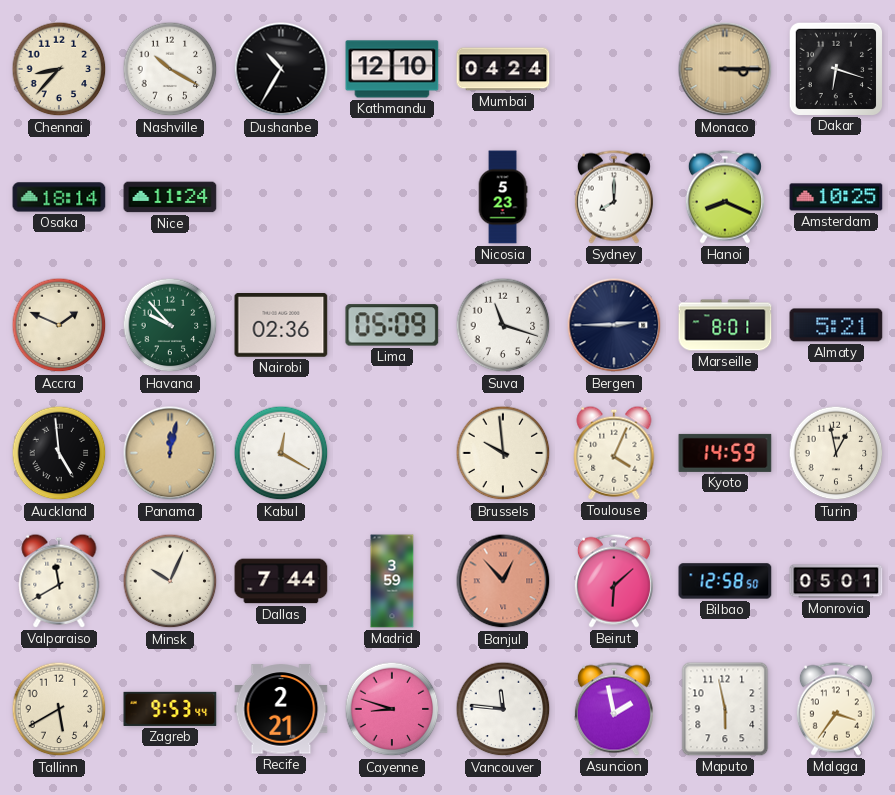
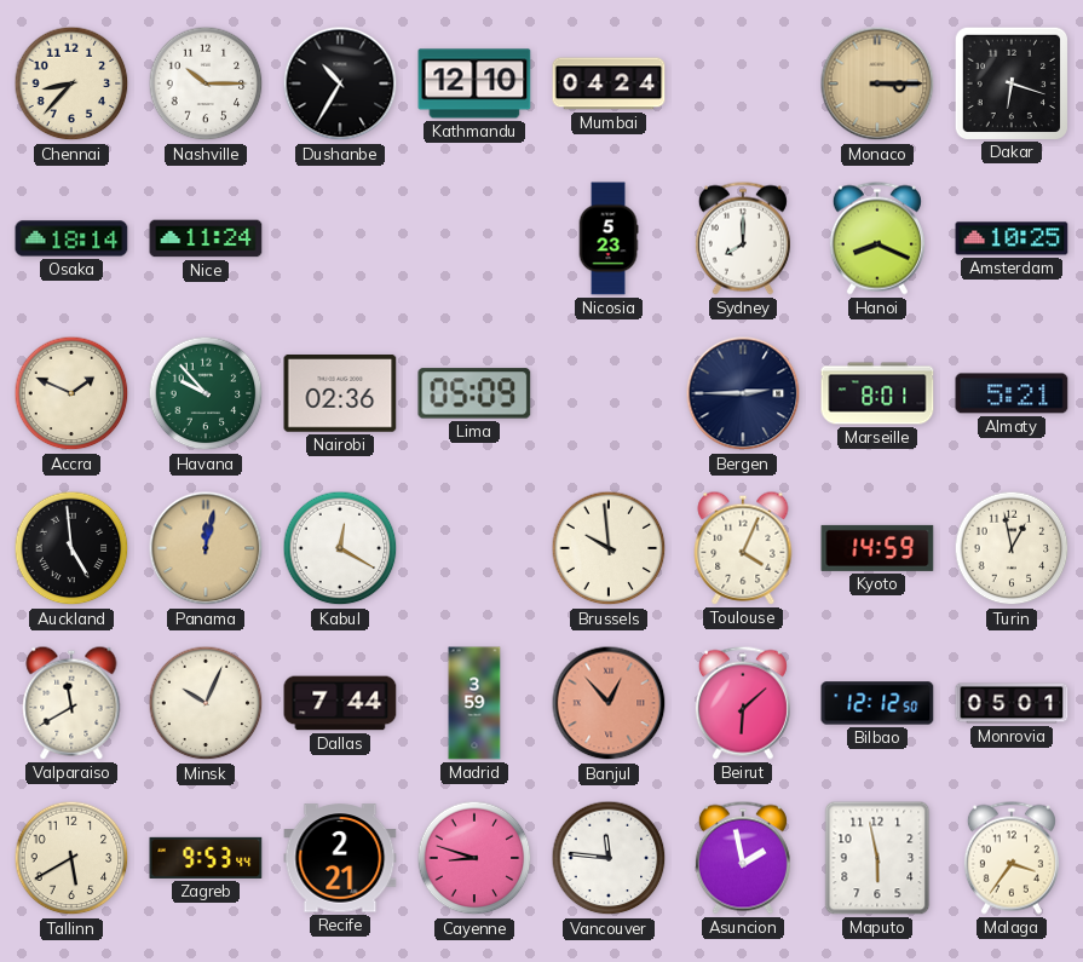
Nashville: 10:20 -> 10:15
Suva: 11:18 -> none
Bilbao: 12:58 -> 12:12
